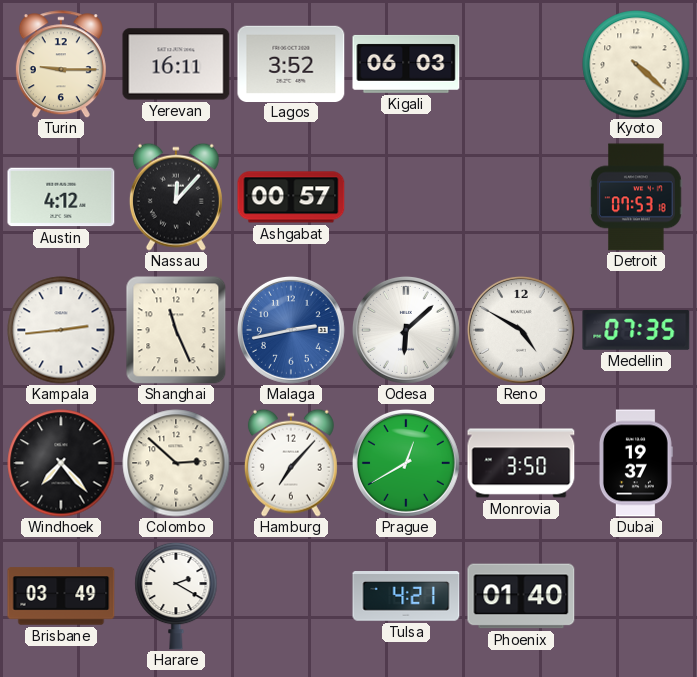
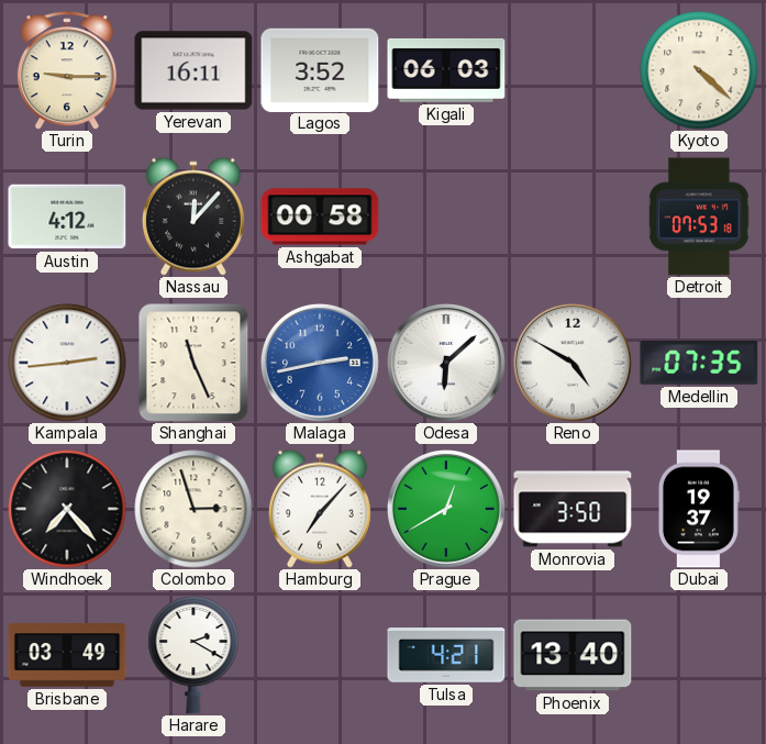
Ashgabat: 00:57 -> 00:58
Colombo: 2:52 -> 2:57
Phoenix: 01:40 -> 13:40
